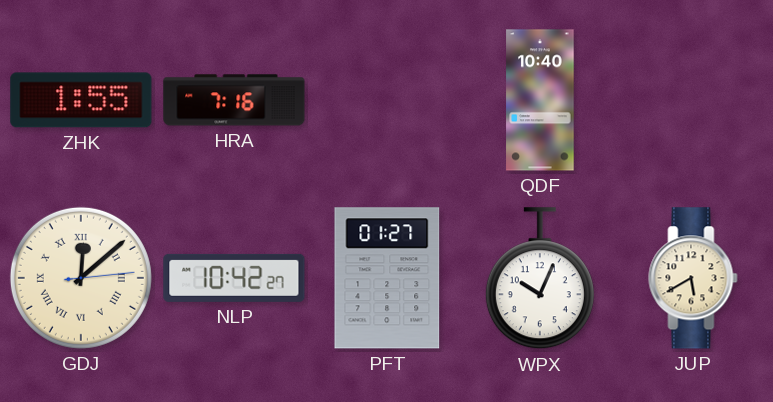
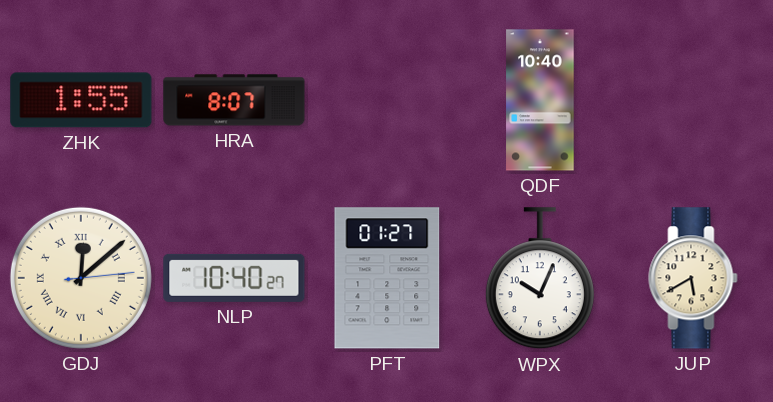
HRA: 7:16 -> 8:07
NLP: 10:42 -> 10:40
